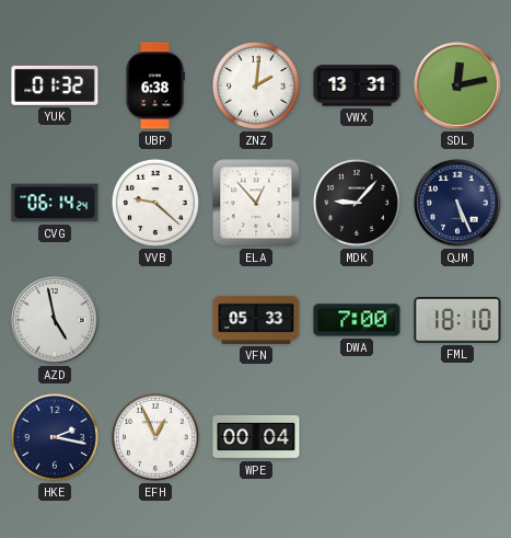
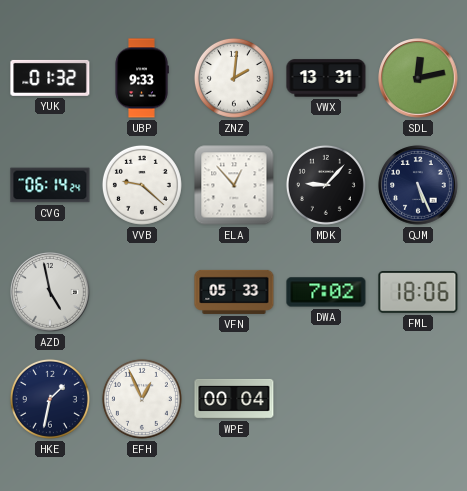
UBP: 6:38 -> 9:33
DWA: 7:00 -> 7:02
FML: 18:10 -> 18:06
HKE: 2:17 -> 1:32
